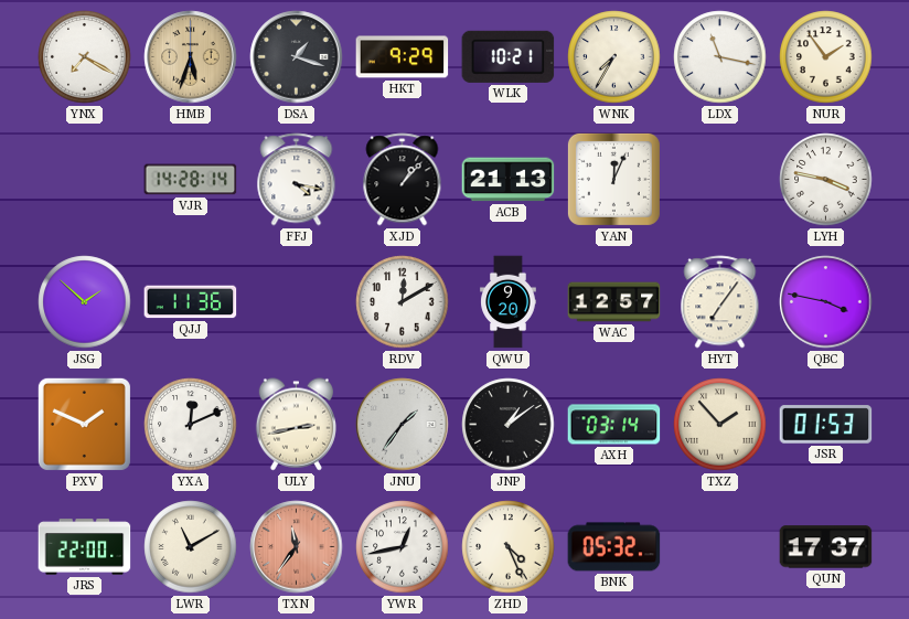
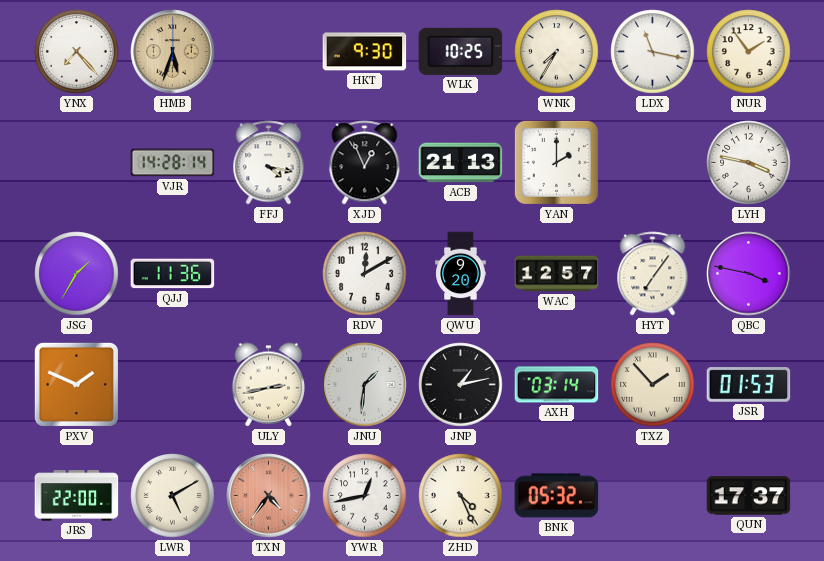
YNX: 7:20 -> 7:23
DSA: 1:18 -> none
HKT: 9:29 -> 9:30
WLK: 10:21 -> 10:25
XJD: 1:07 -> 12:56
YAN: 12:04 -> 2:00
JSG: 1:52 -> 1:35
YXA: 12:11 -> none
JNU: 1:36 -> 1:31
JNP: 1:09 -> 1:13
LWR: 11:10 -> 5:10
TXN: 11:36 -> 4:36
